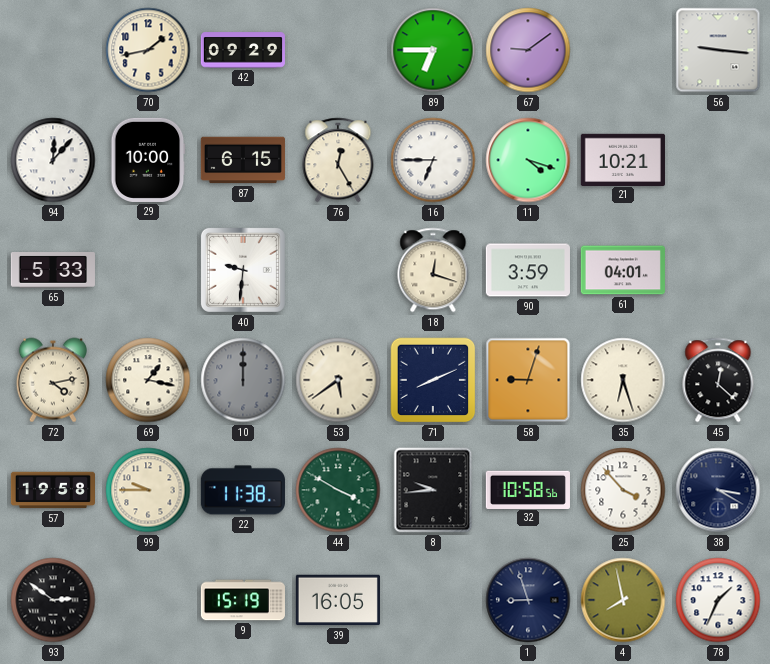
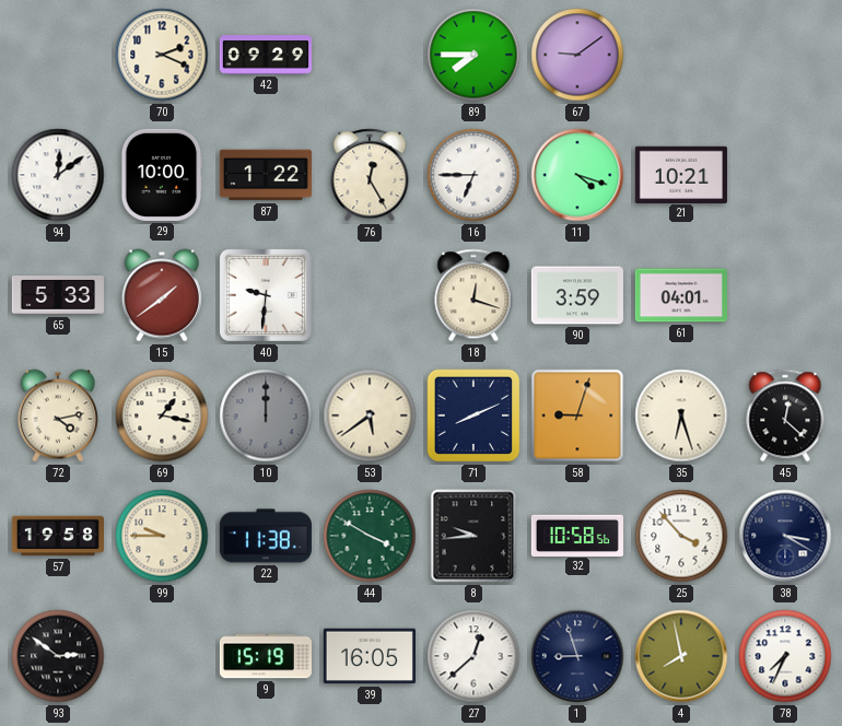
70: 1:43 -> 2:19
89: 6:45 -> 7:45
56: 9:16 -> none
94: 12:07 -> 12:09
87: 6:15 -> 1:22
15: none -> 1:39
27: none -> 12:38
78: 1:34 -> 7:34
